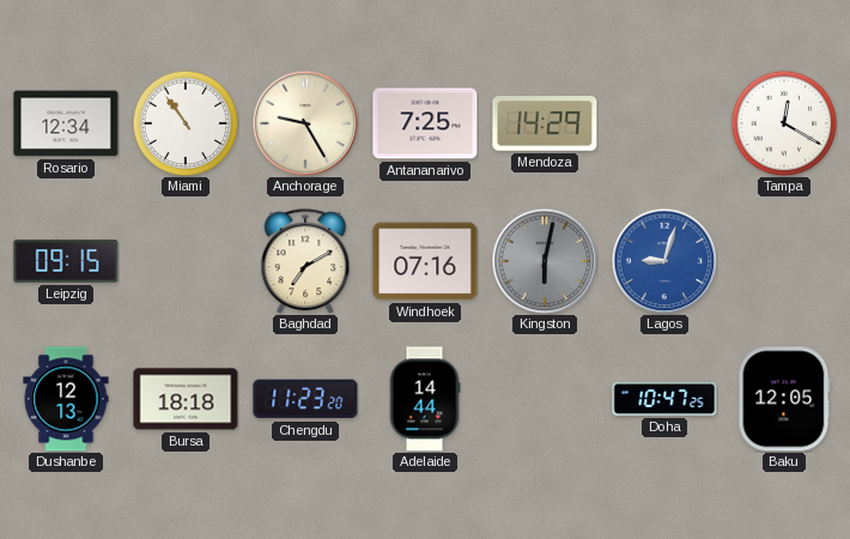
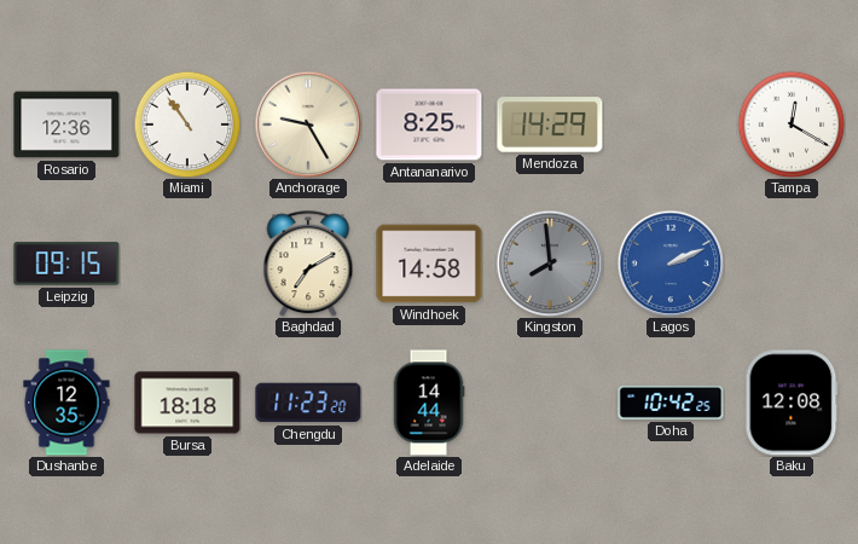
Rosario: 12:34 -> 12:36
Antananarivo: 7:25 -> 8:25
Windhoek: 07:16 -> 14:58
Kingston: 6:02 -> 7:59
Lagos: 9:03 -> 2:11
Dushanbe: 12:13 -> 12:35
Doha: 10:47 -> 10:42
Baku: 12:05 -> 12:08
